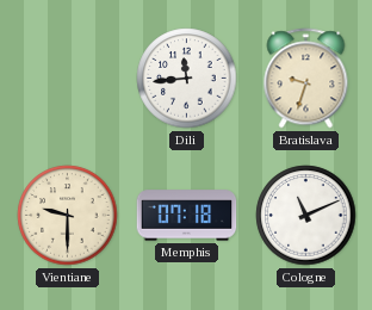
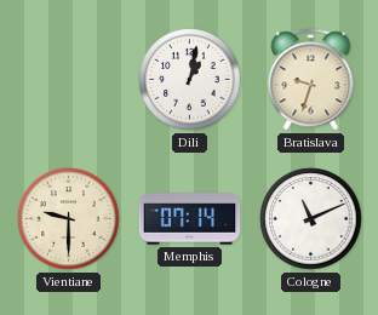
Dili: 11:44 -> 1:02
Memphis: 07:18 -> 07:14
